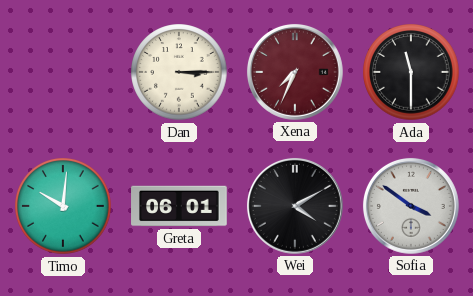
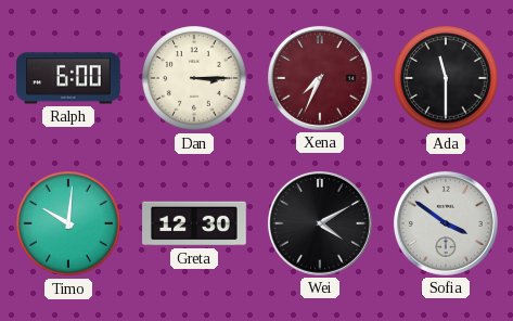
Ralph: none -> 6:00
Greta: 06:01 -> 12:30
